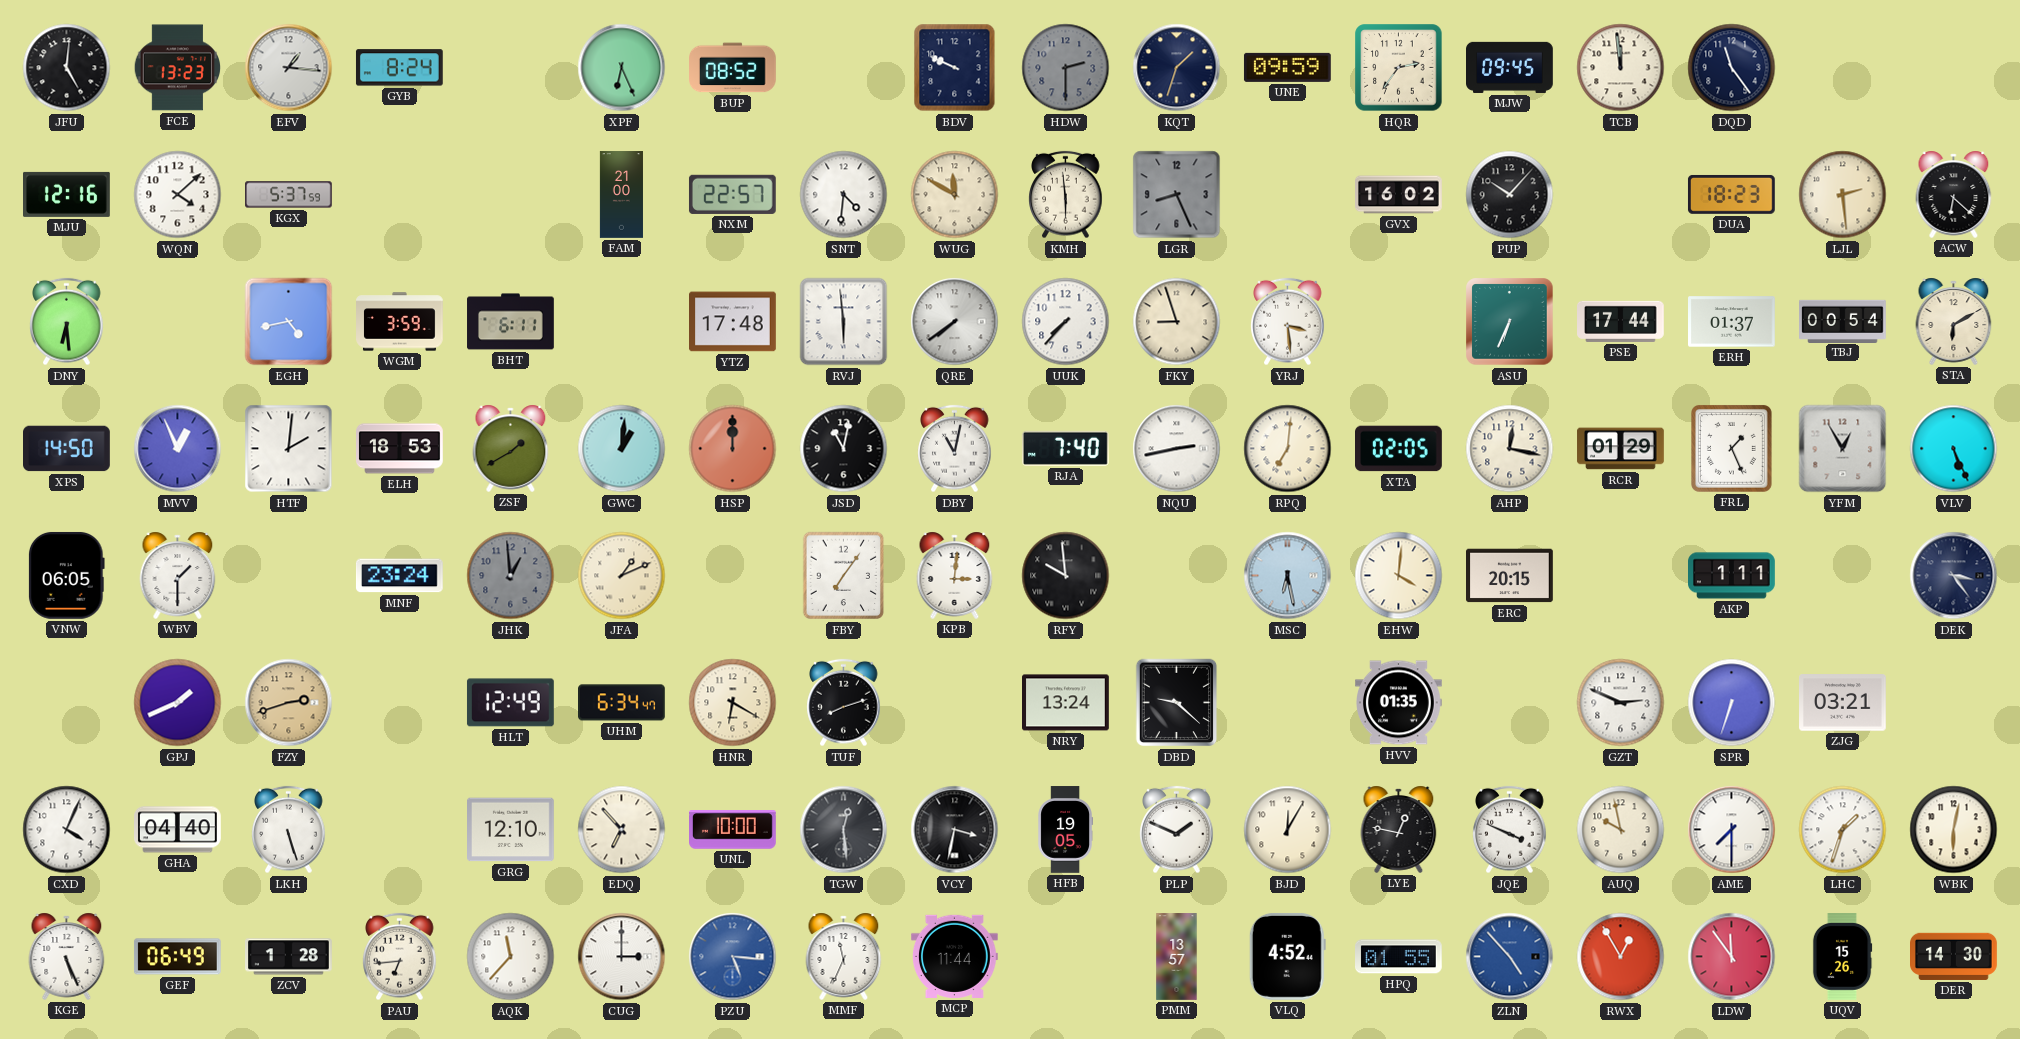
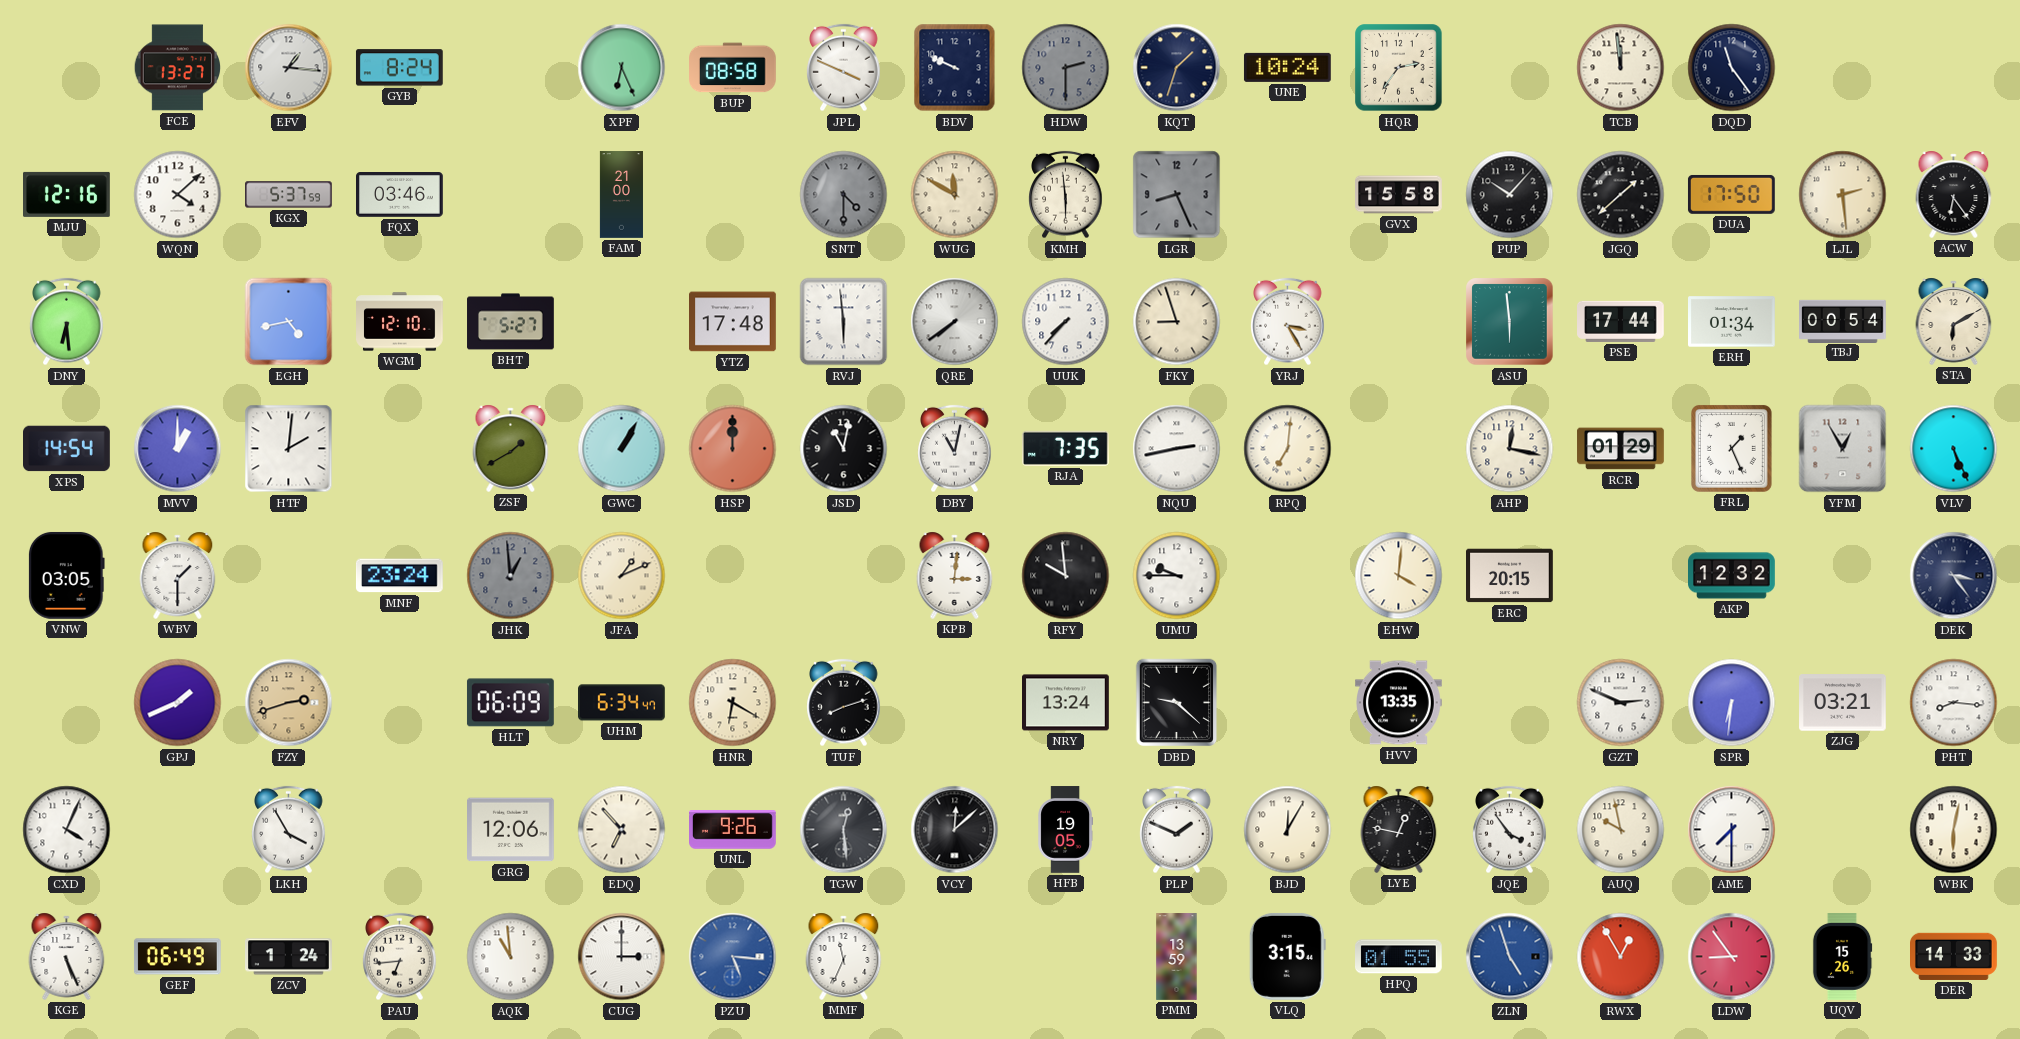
JFU: 5:01 -> none
FCE: 13:23 -> 13:27
BUP: 08:52 -> 08:58
JPL: none -> 3:49
UNE: 09:59 -> 10:24
MJW: 09:45 -> none
FQX: none -> 03:46
NXM: 22:57 -> none
SNT: 4:31 -> 4:30
SNT dial: white -> grey
GVX: 16:02 -> 15:58
JGQ: none -> 1:38
DUA: 18:23 -> 17:50
ACW: 6:22 -> 6:24
WGM: 3:59 -> 12:10
BHT: 6:11 -> 5:27
YRJ: 3:29 -> 3:25
ASU: 6:34 -> 5:59
ERH: 01:37 -> 01:34
XPS: 14:50 -> 14:54
MVV: 12:56 -> 1:00
ELH: 18:53 -> none
GWC: 1:01 -> 1:05
RJA: 7:40 -> 7:35
XTA: 02:05 -> none
VNW: 06:05 -> 03:05
FBY: 7:06 -> none
UMU: none -> 9:45
MSC: 6:28 -> none
AKP: 1:11 -> 12:32
HLT: 12:49 -> 06:09
HVV: 01:35 -> 13:35
SPR: 6:33 -> 6:31
PHT: none -> 8:16
GHA: 04:40 -> none
LKH: 5:27 -> 3:55
GRG: 12:10 -> 12:06
UNL: 10:00 -> 9:26
VCY: 3:32 -> 12:08
JQE: 3:49 -> 3:54
LHC: 1:33 -> none
ZCV: 1:28 -> 1:24
AQK: 11:37 -> 10:59
MCP: 11:44 -> none
PMM: 13:57 -> 13:59
VLQ: 4:52 -> 3:15
ZLN: 4:53 -> 4:57
LDW: 11:54 -> 8:54
DER: 14:30 -> 14:33
